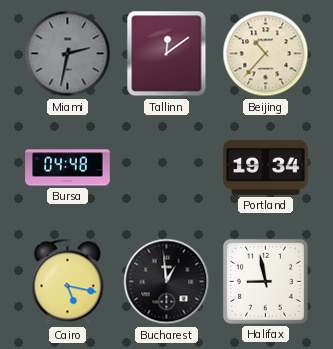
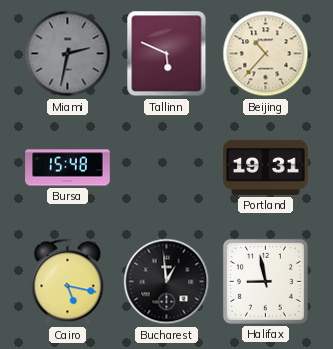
Tallinn: 12:09 -> 5:49
Bursa: 04:48 -> 15:48
Portland: 19:34 -> 19:31
